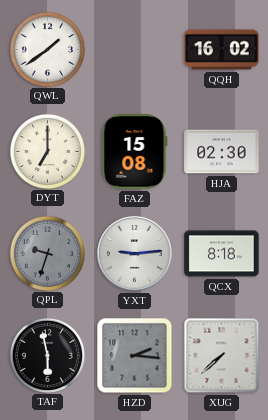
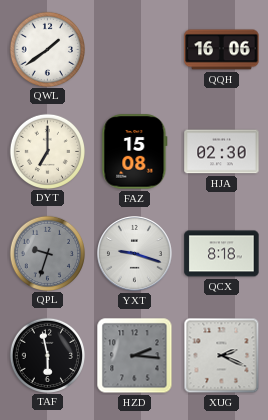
QQH: 16:02 -> 16:06
YXT: 9:14 -> 9:18
XUG: 7:38 -> 2:19
